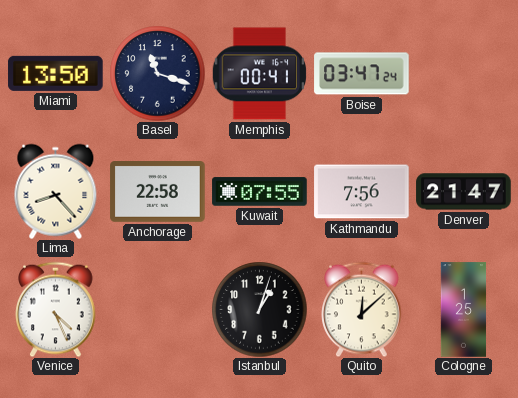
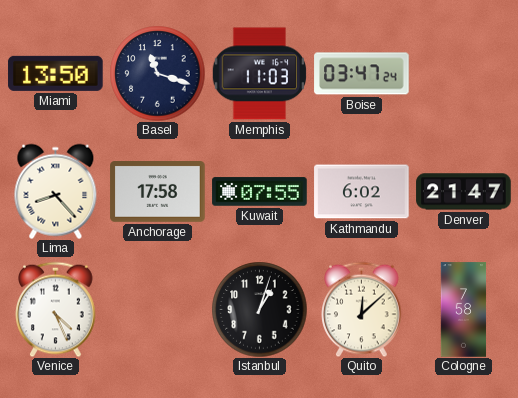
Memphis: 00:41 -> 11:03
Anchorage: 22:58 -> 17:58
Kathmandu: 7:56 -> 6:02
Cologne: 1:25 -> 7:58
